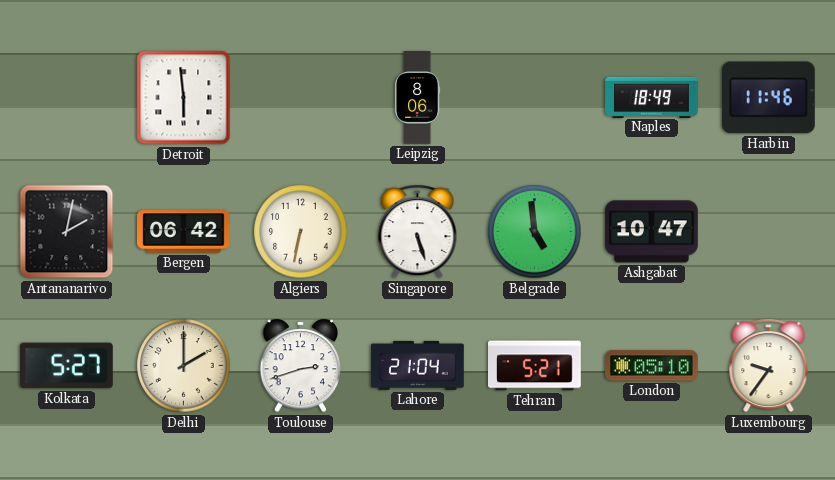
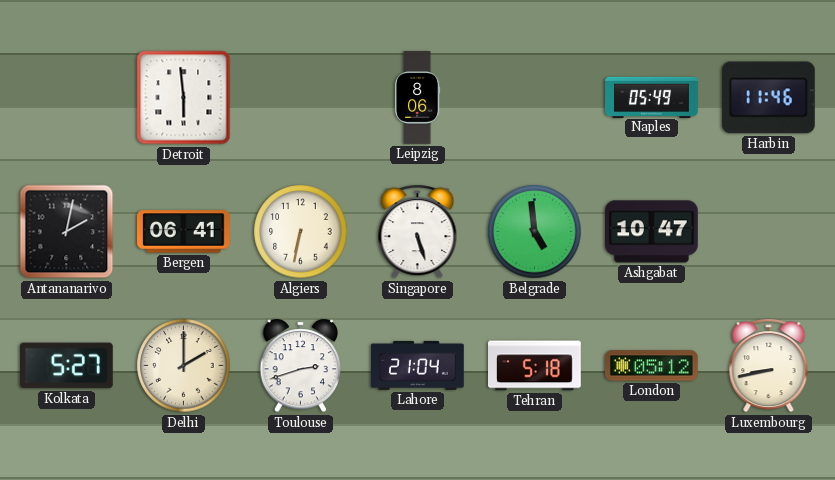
Naples: 18:49 -> 05:49
Bergen: 06:42 -> 06:41
Tehran: 5:21 -> 5:18
London: 05:10 -> 05:12
Luxembourg: 9:36 -> 8:43
